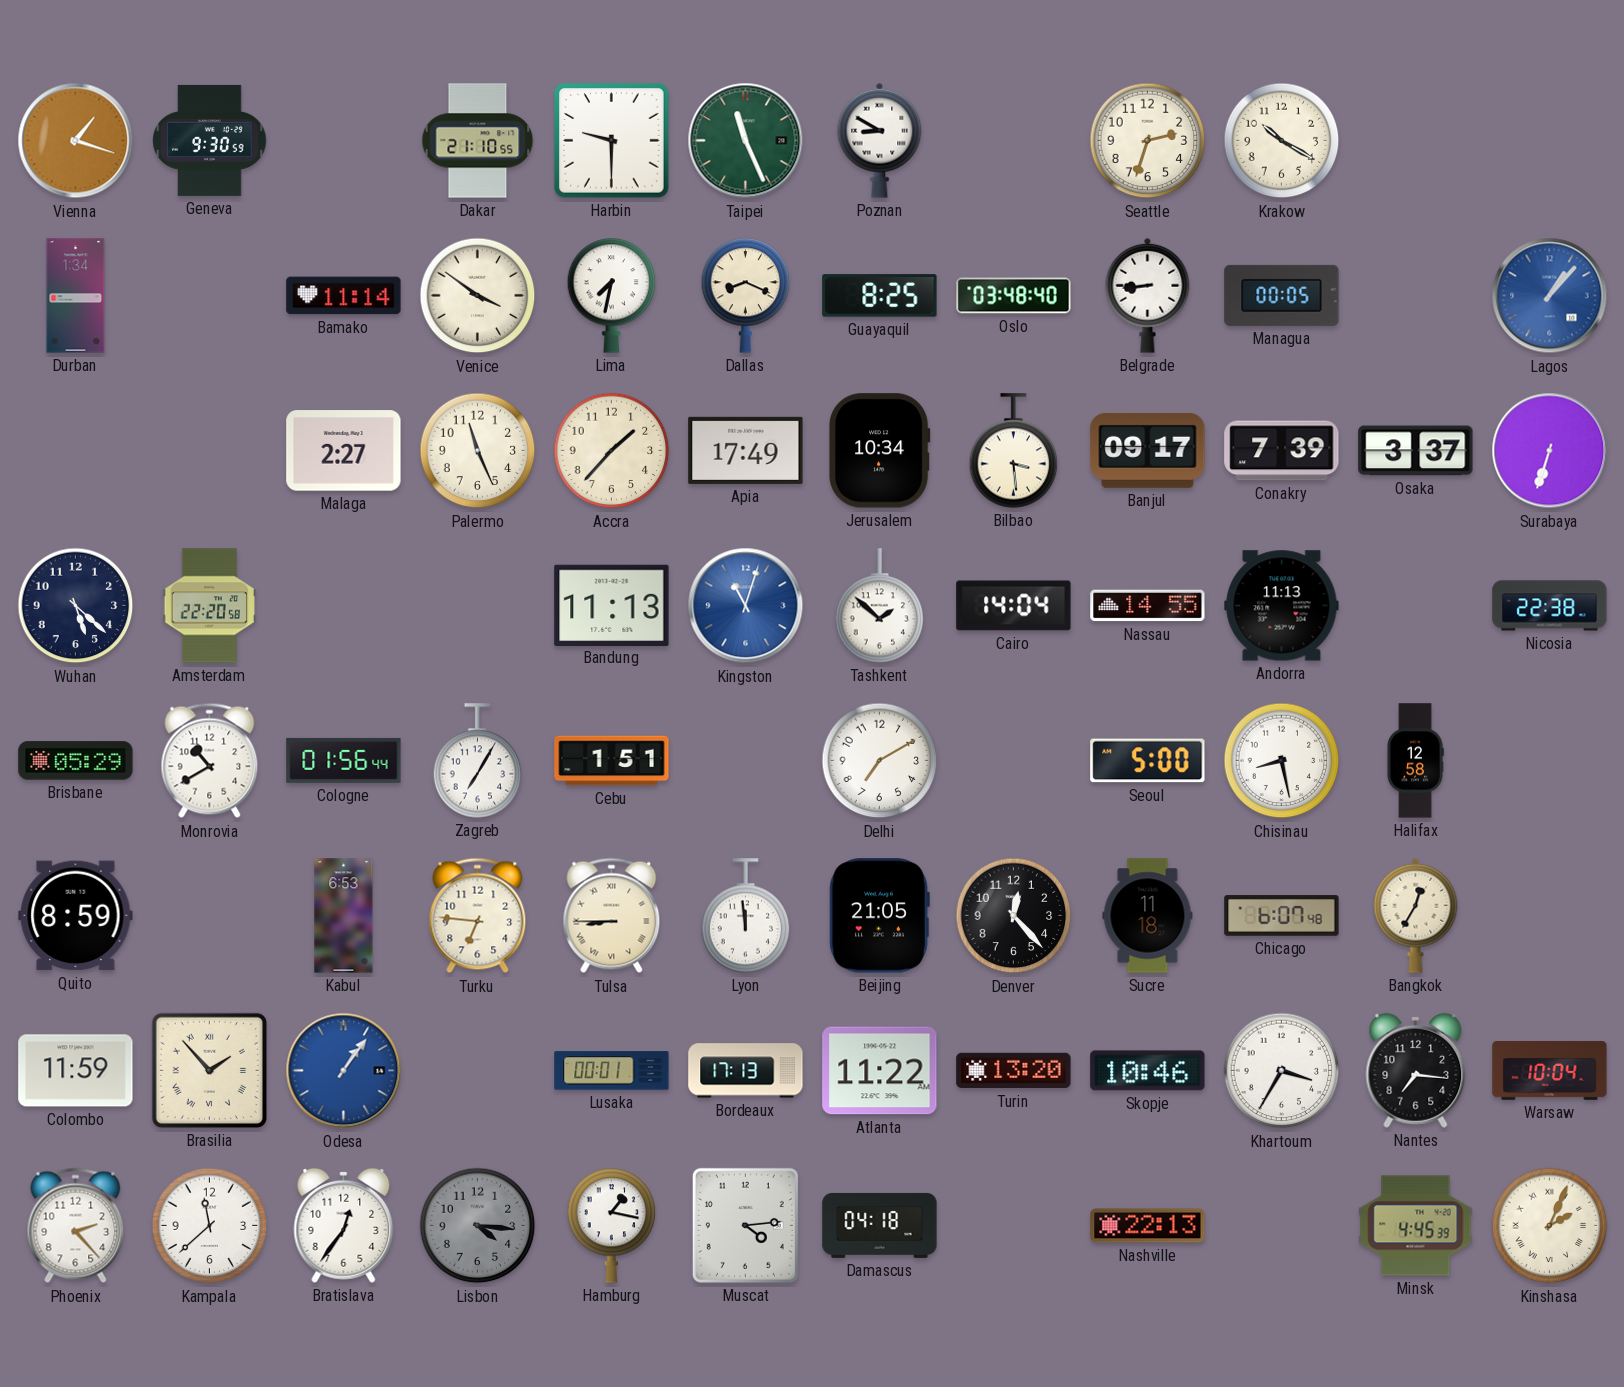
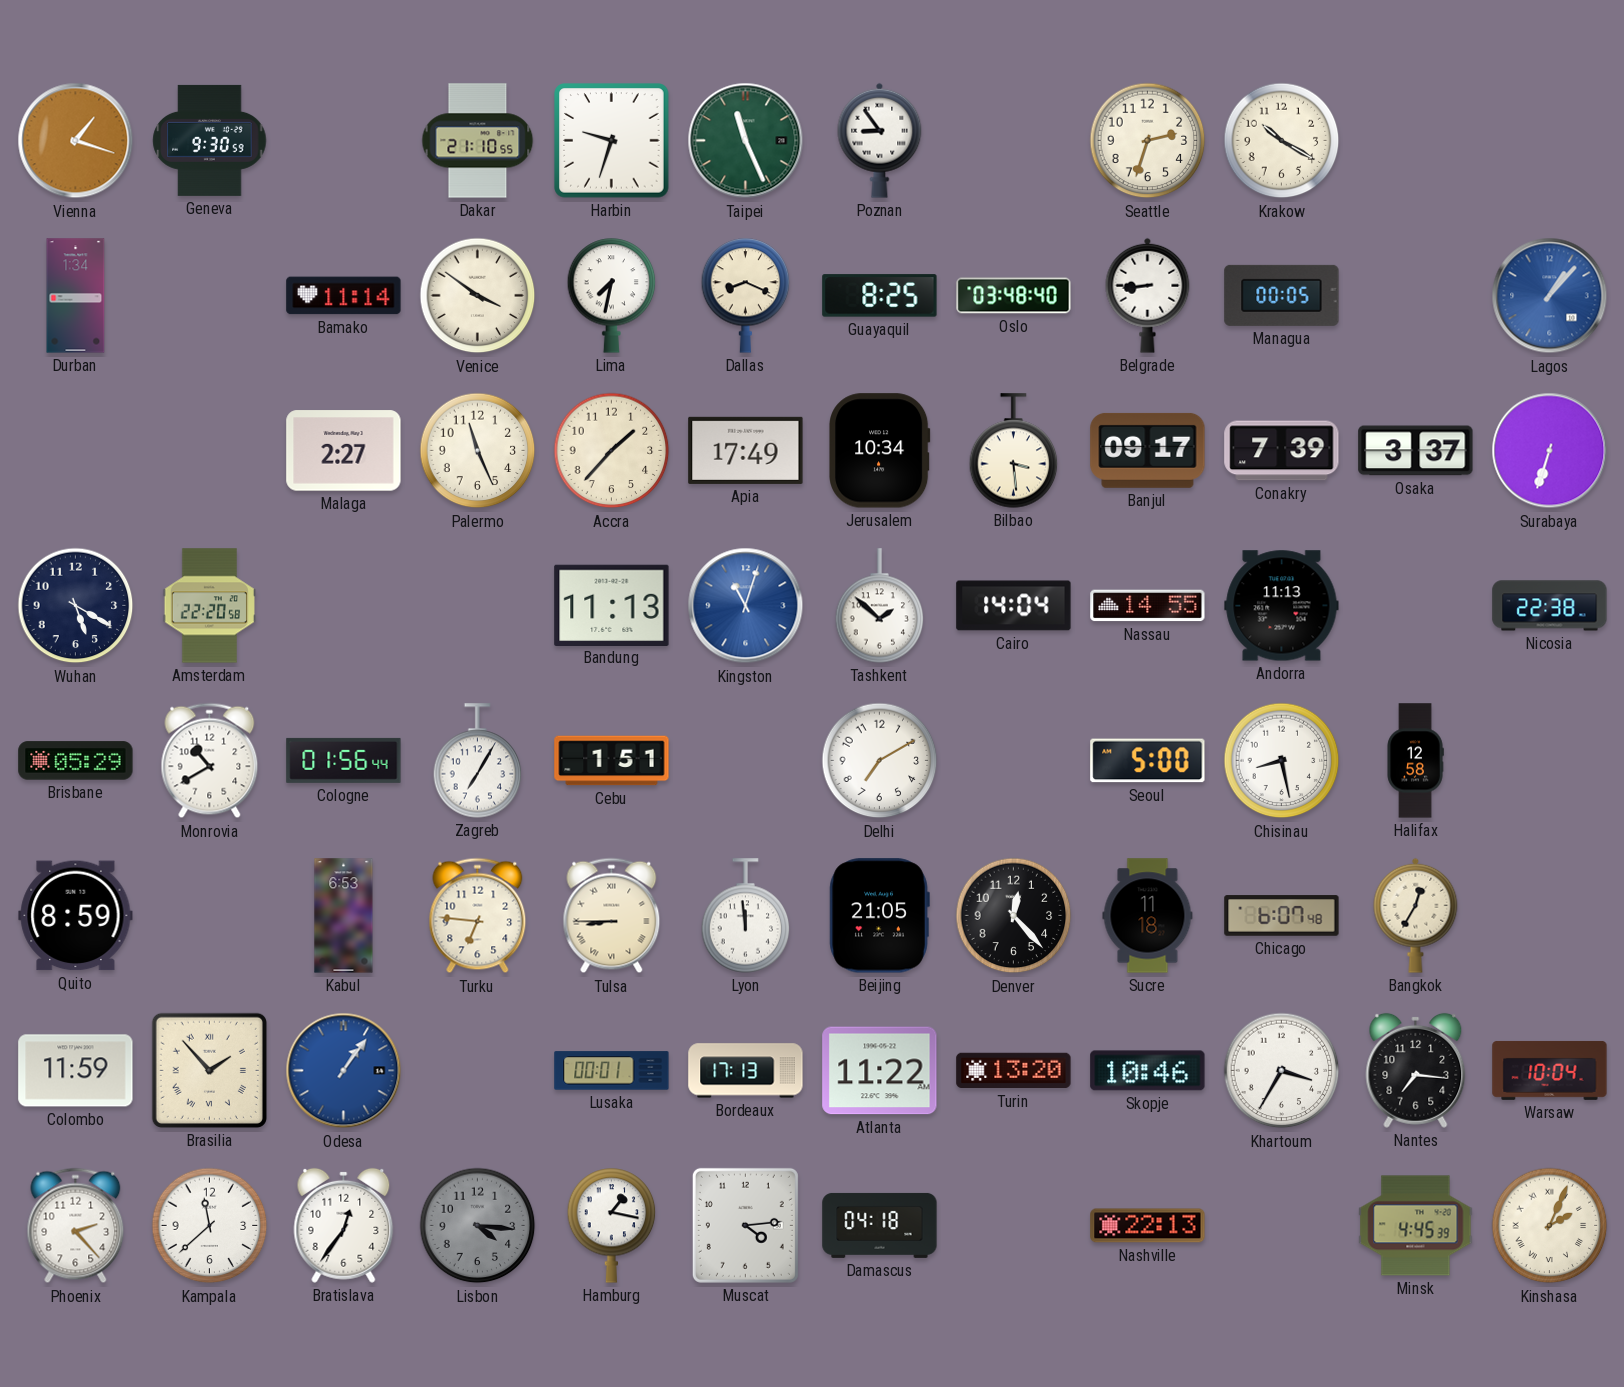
Harbin: 9:30 -> 9:33
Poznan: 8:50 -> 8:54
Wuhan: 5:22 -> 5:20
